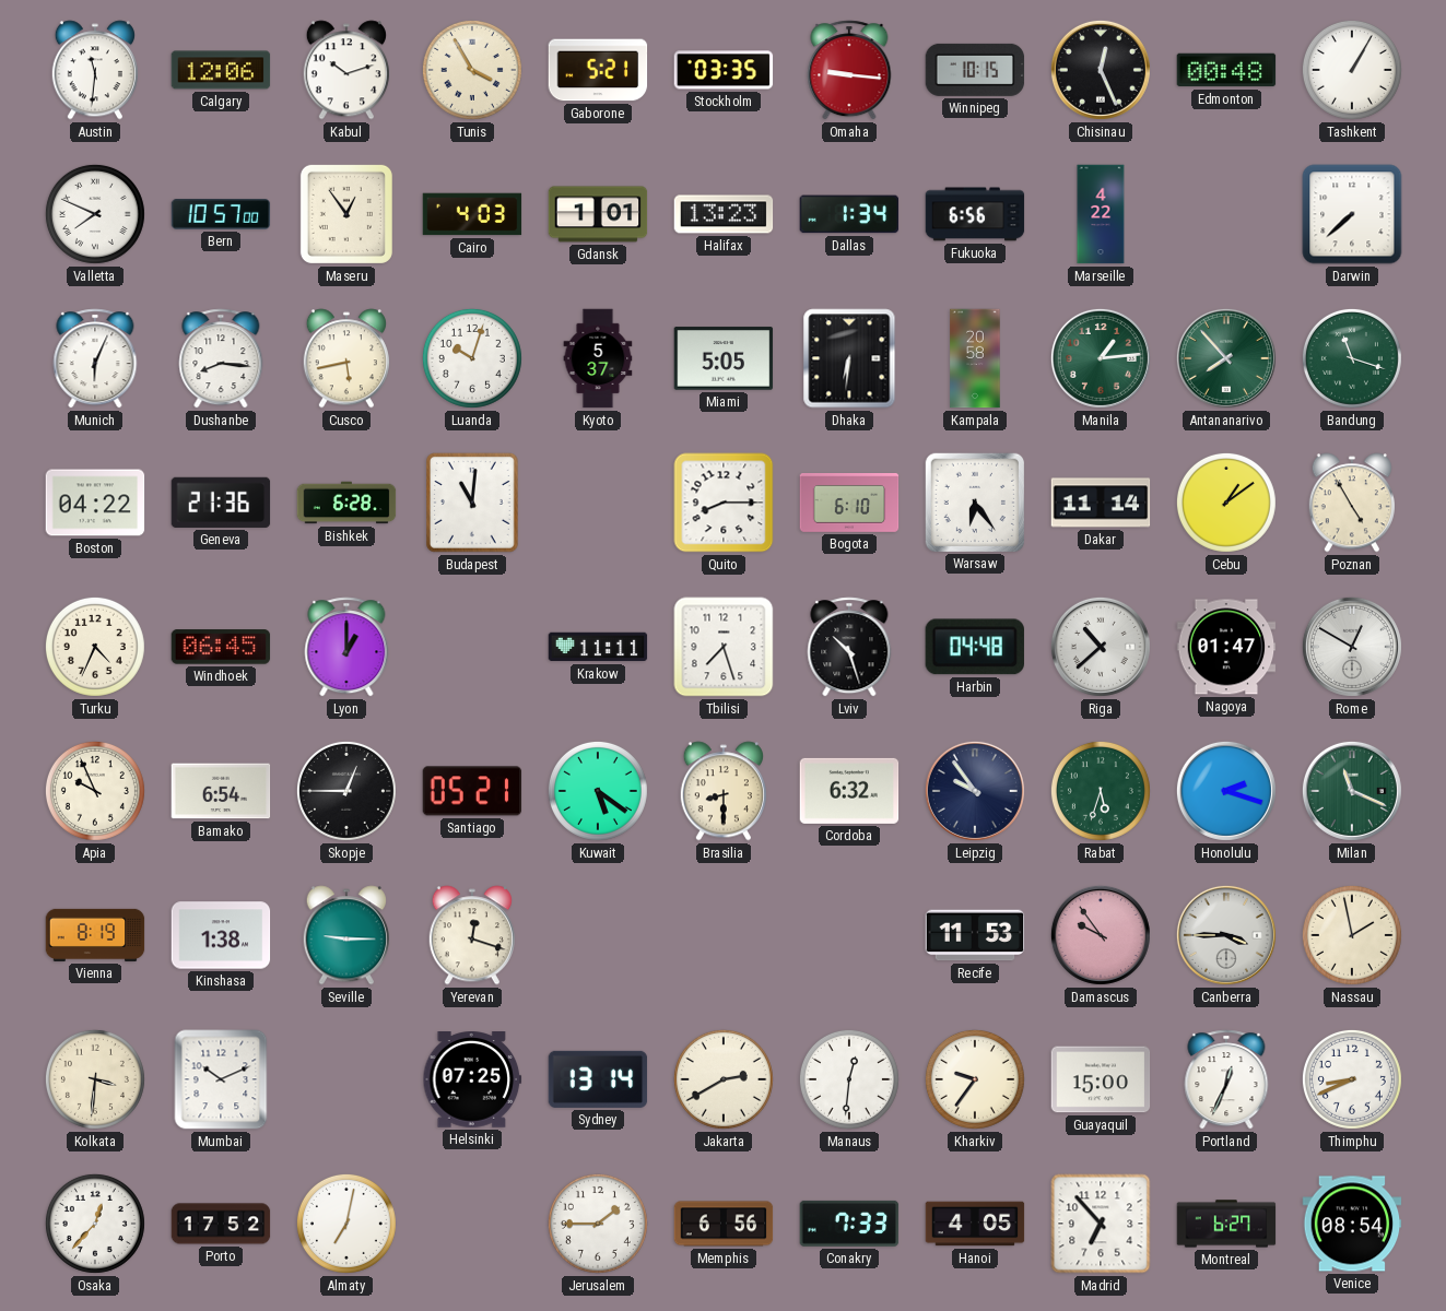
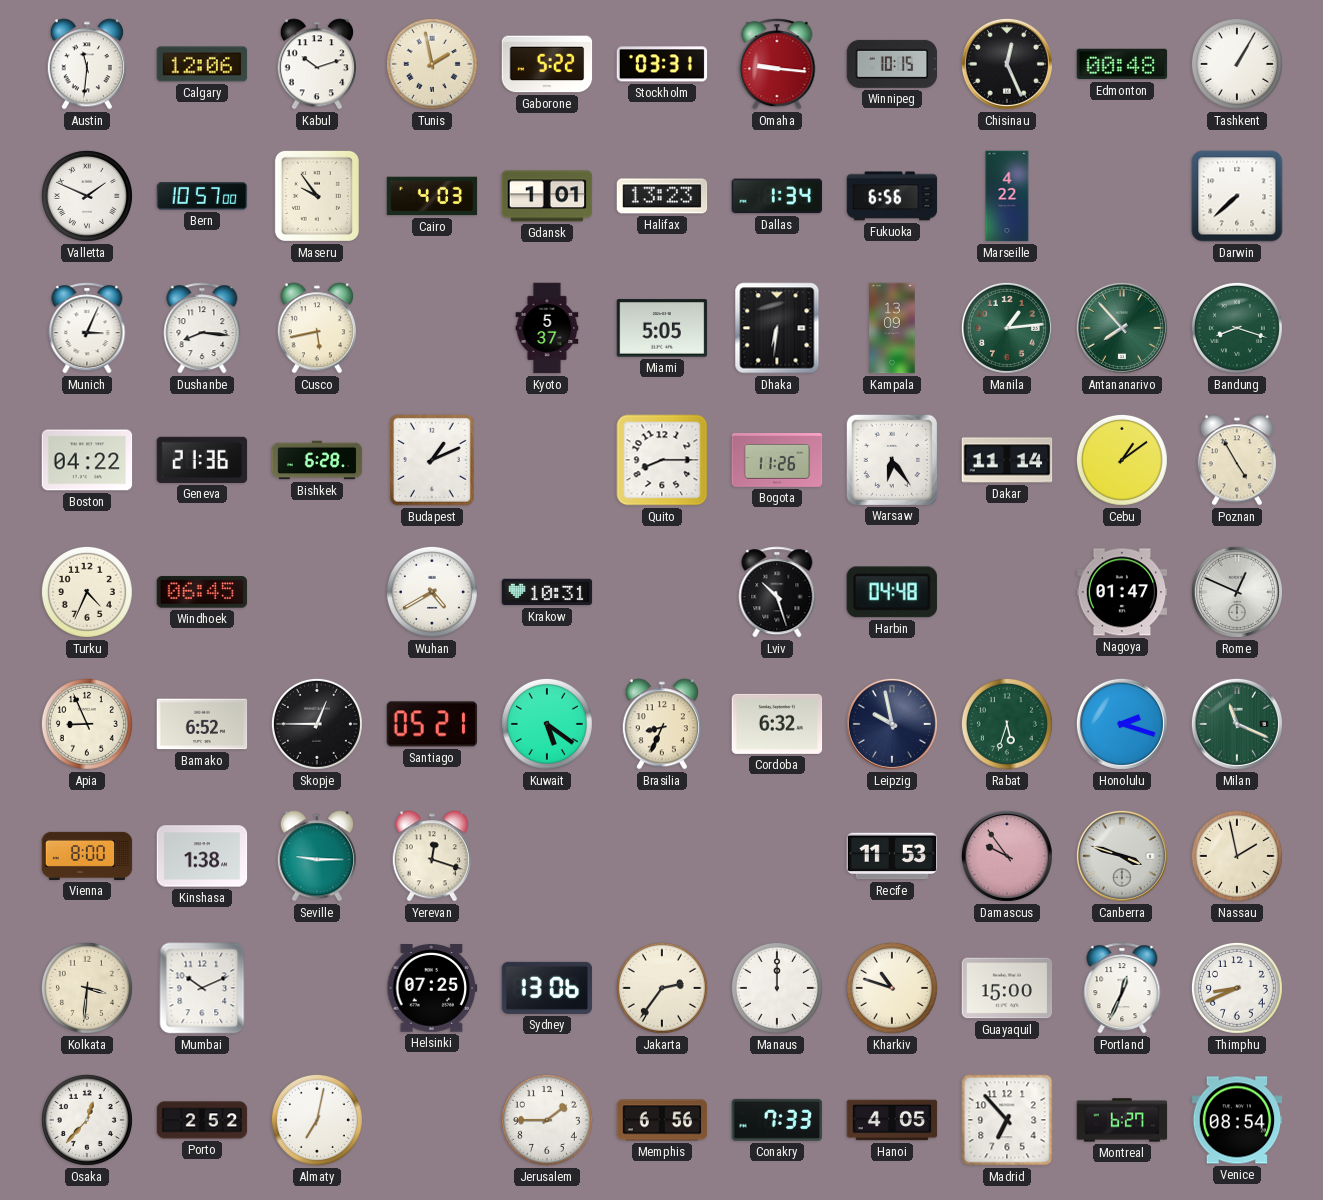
Tunis: 3:55 -> 1:58
Gaborone: 5:21 -> 5:22
Stockholm: 03:35 -> 03:31
Valletta: 7:49 -> 1:49
Maseru: 12:54 -> 9:54
Munich: 6:04 -> 3:04
Luanda: 10:03 -> none
Kampala: 20:58 -> 13:09
Bandung: 11:18 -> 8:18
Budapest: 11:01 -> 1:11
Bogota: 6:10 -> 11:26
Lyon: 1:00 -> none
Wuhan: none -> 4:40
Krakow: 11:11 -> 10:31
Tbilisi: 7:27 -> none
Riga: 10:38 -> none
Rome: 12:50 -> 12:49
Apia: 9:56 -> 8:56
Bamako: 6:54 -> 6:52
Brasilia: 8:30 -> 8:34
Leipzig: 9:54 -> 9:58
Vienna: 8:19 -> 8:00
Canberra: 3:45 -> 3:48
Sydney: 13:14 -> 13:06
Jakarta: 2:40 -> 2:36
Manaus: 12:31 -> 12:00
Kharkiv: 9:36 -> 10:48
Porto: 17:52 -> 2:52
